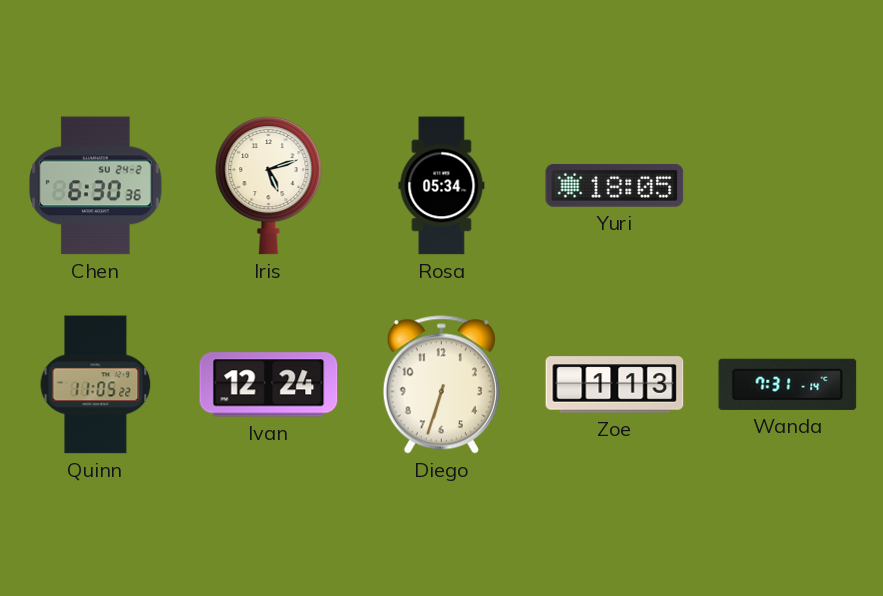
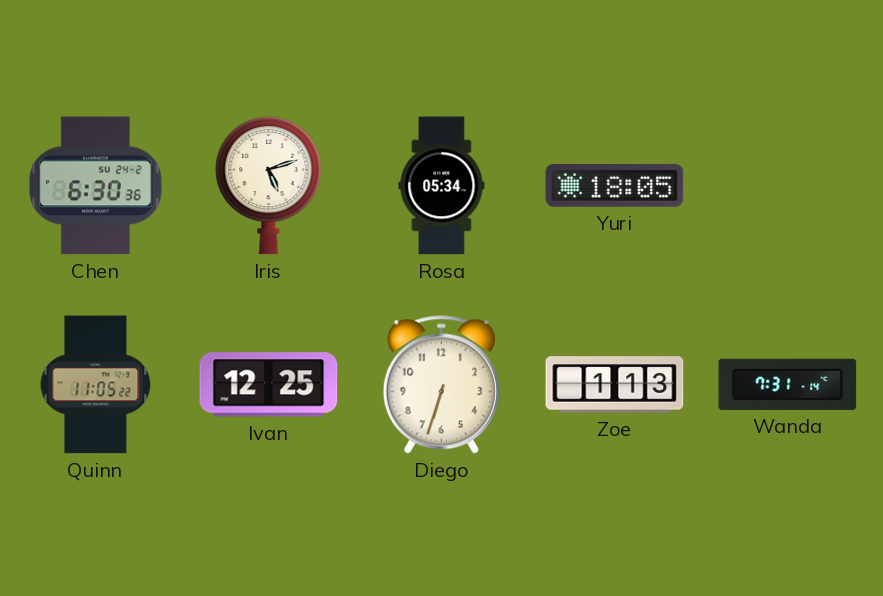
Ivan: 12:24 -> 12:25
